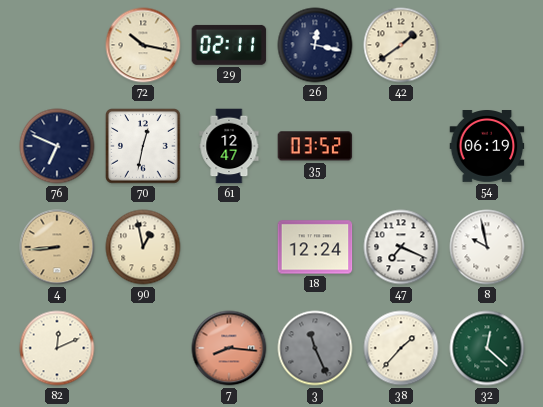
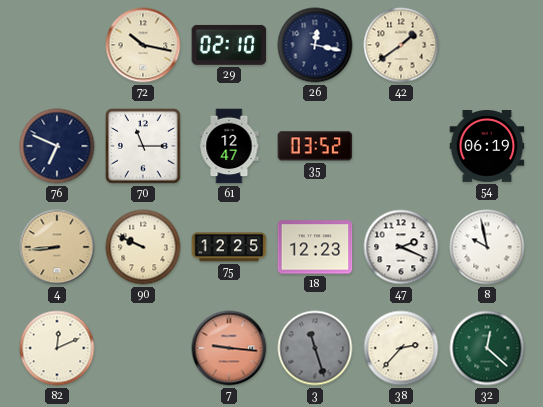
29: 02:11 -> 02:10
70: 12:32 -> 11:15
90: 12:58 -> 9:49
75: none -> 12:25
18: 12:24 -> 12:23
47: 7:19 -> 2:19
7: 8:16 -> 9:16
3: 11:26 -> 11:27
38: 1:37 -> 2:37
